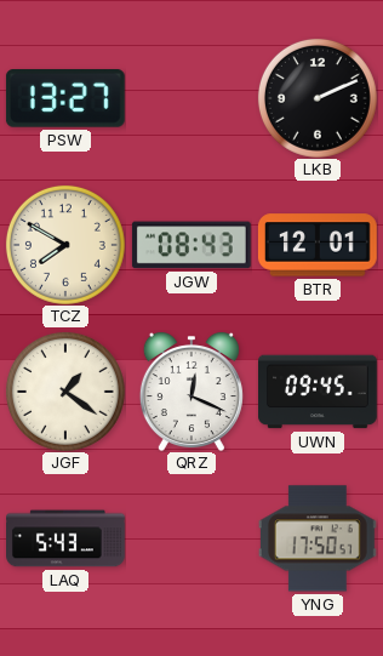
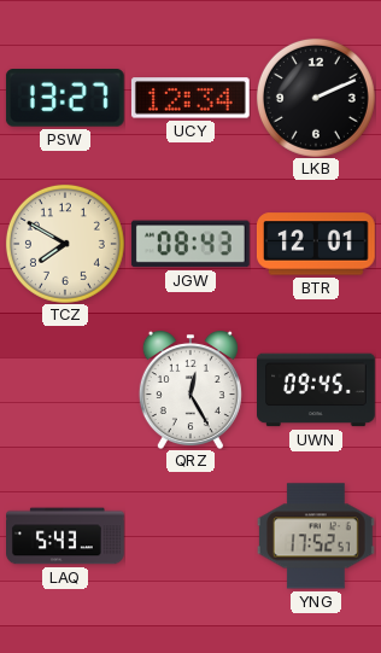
UCY: none -> 12:34
JGF: 1:21 -> none
QRZ: 12:19 -> 12:25
YNG: 17:50 -> 17:52
